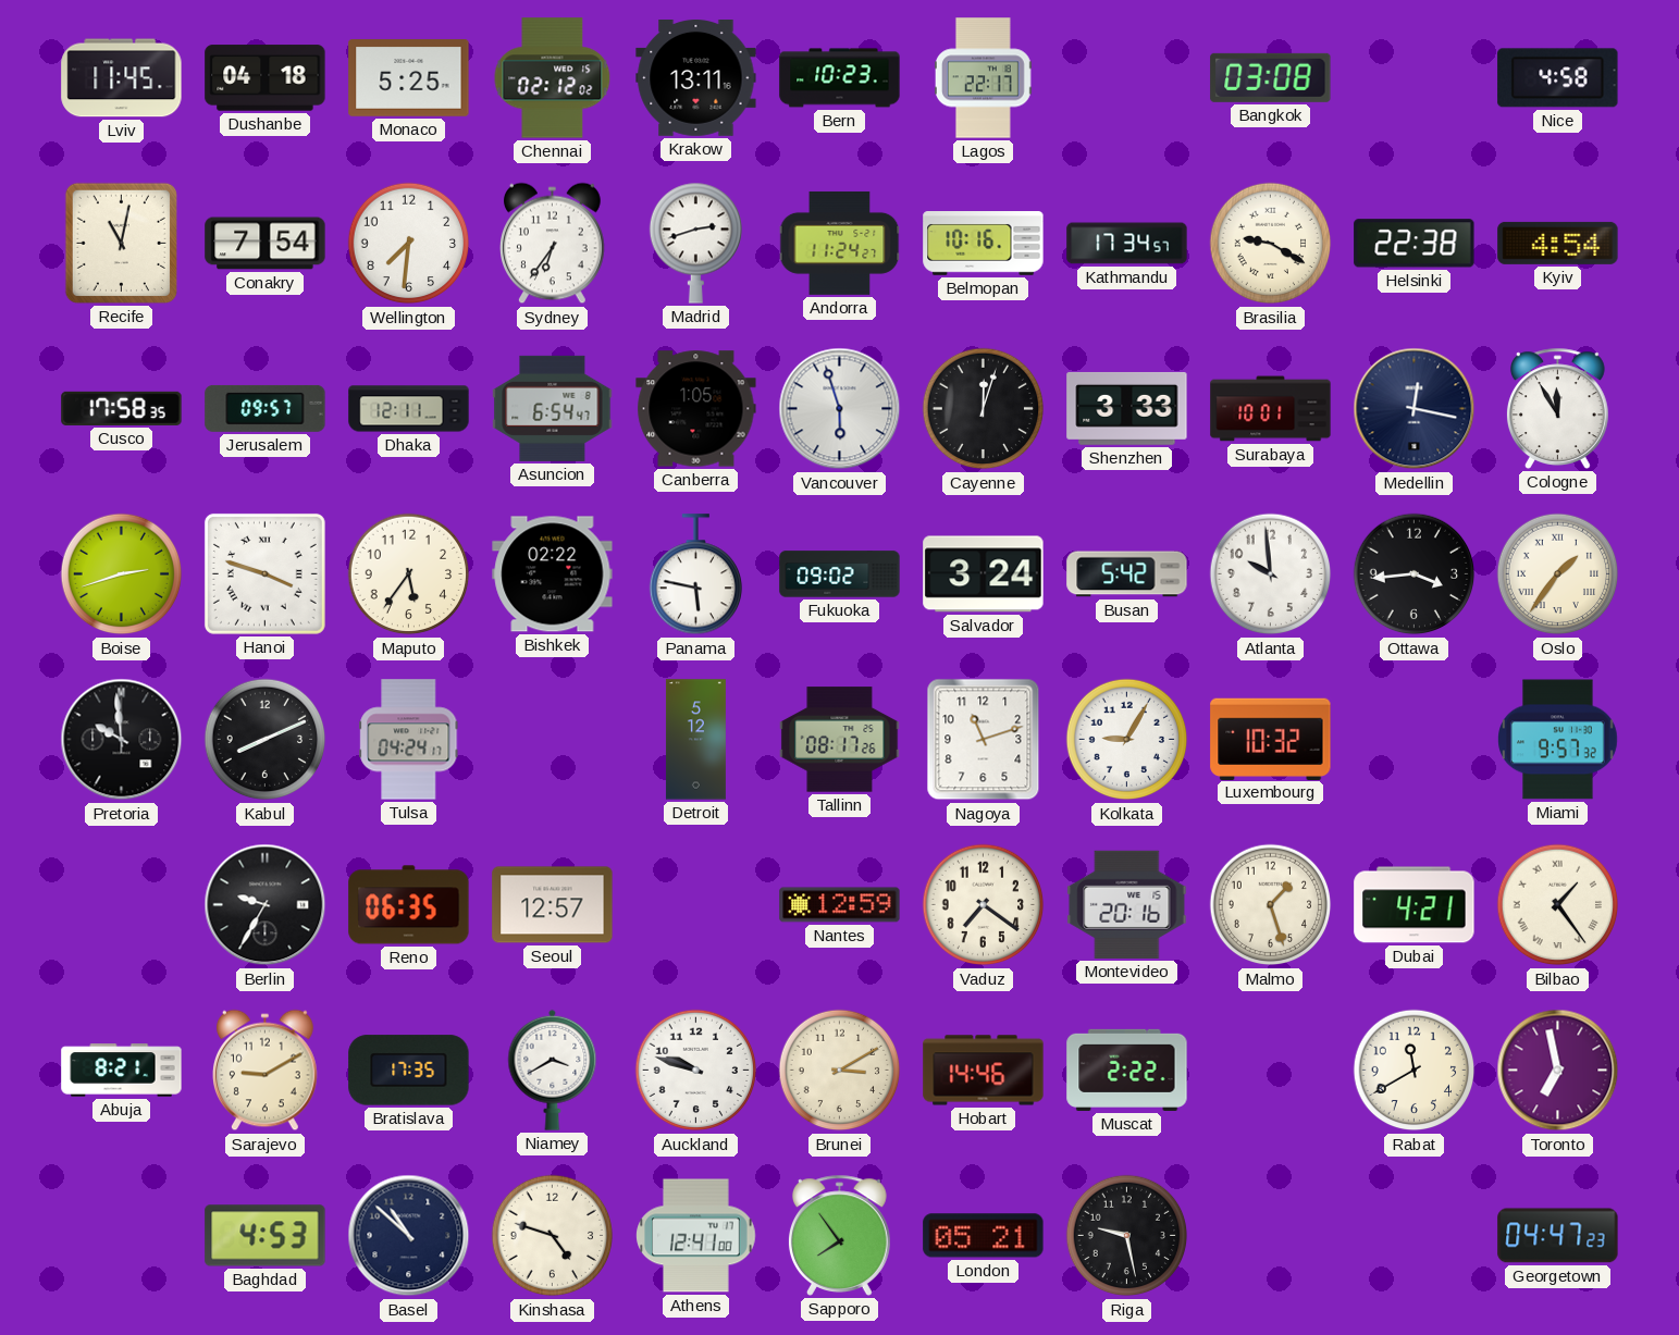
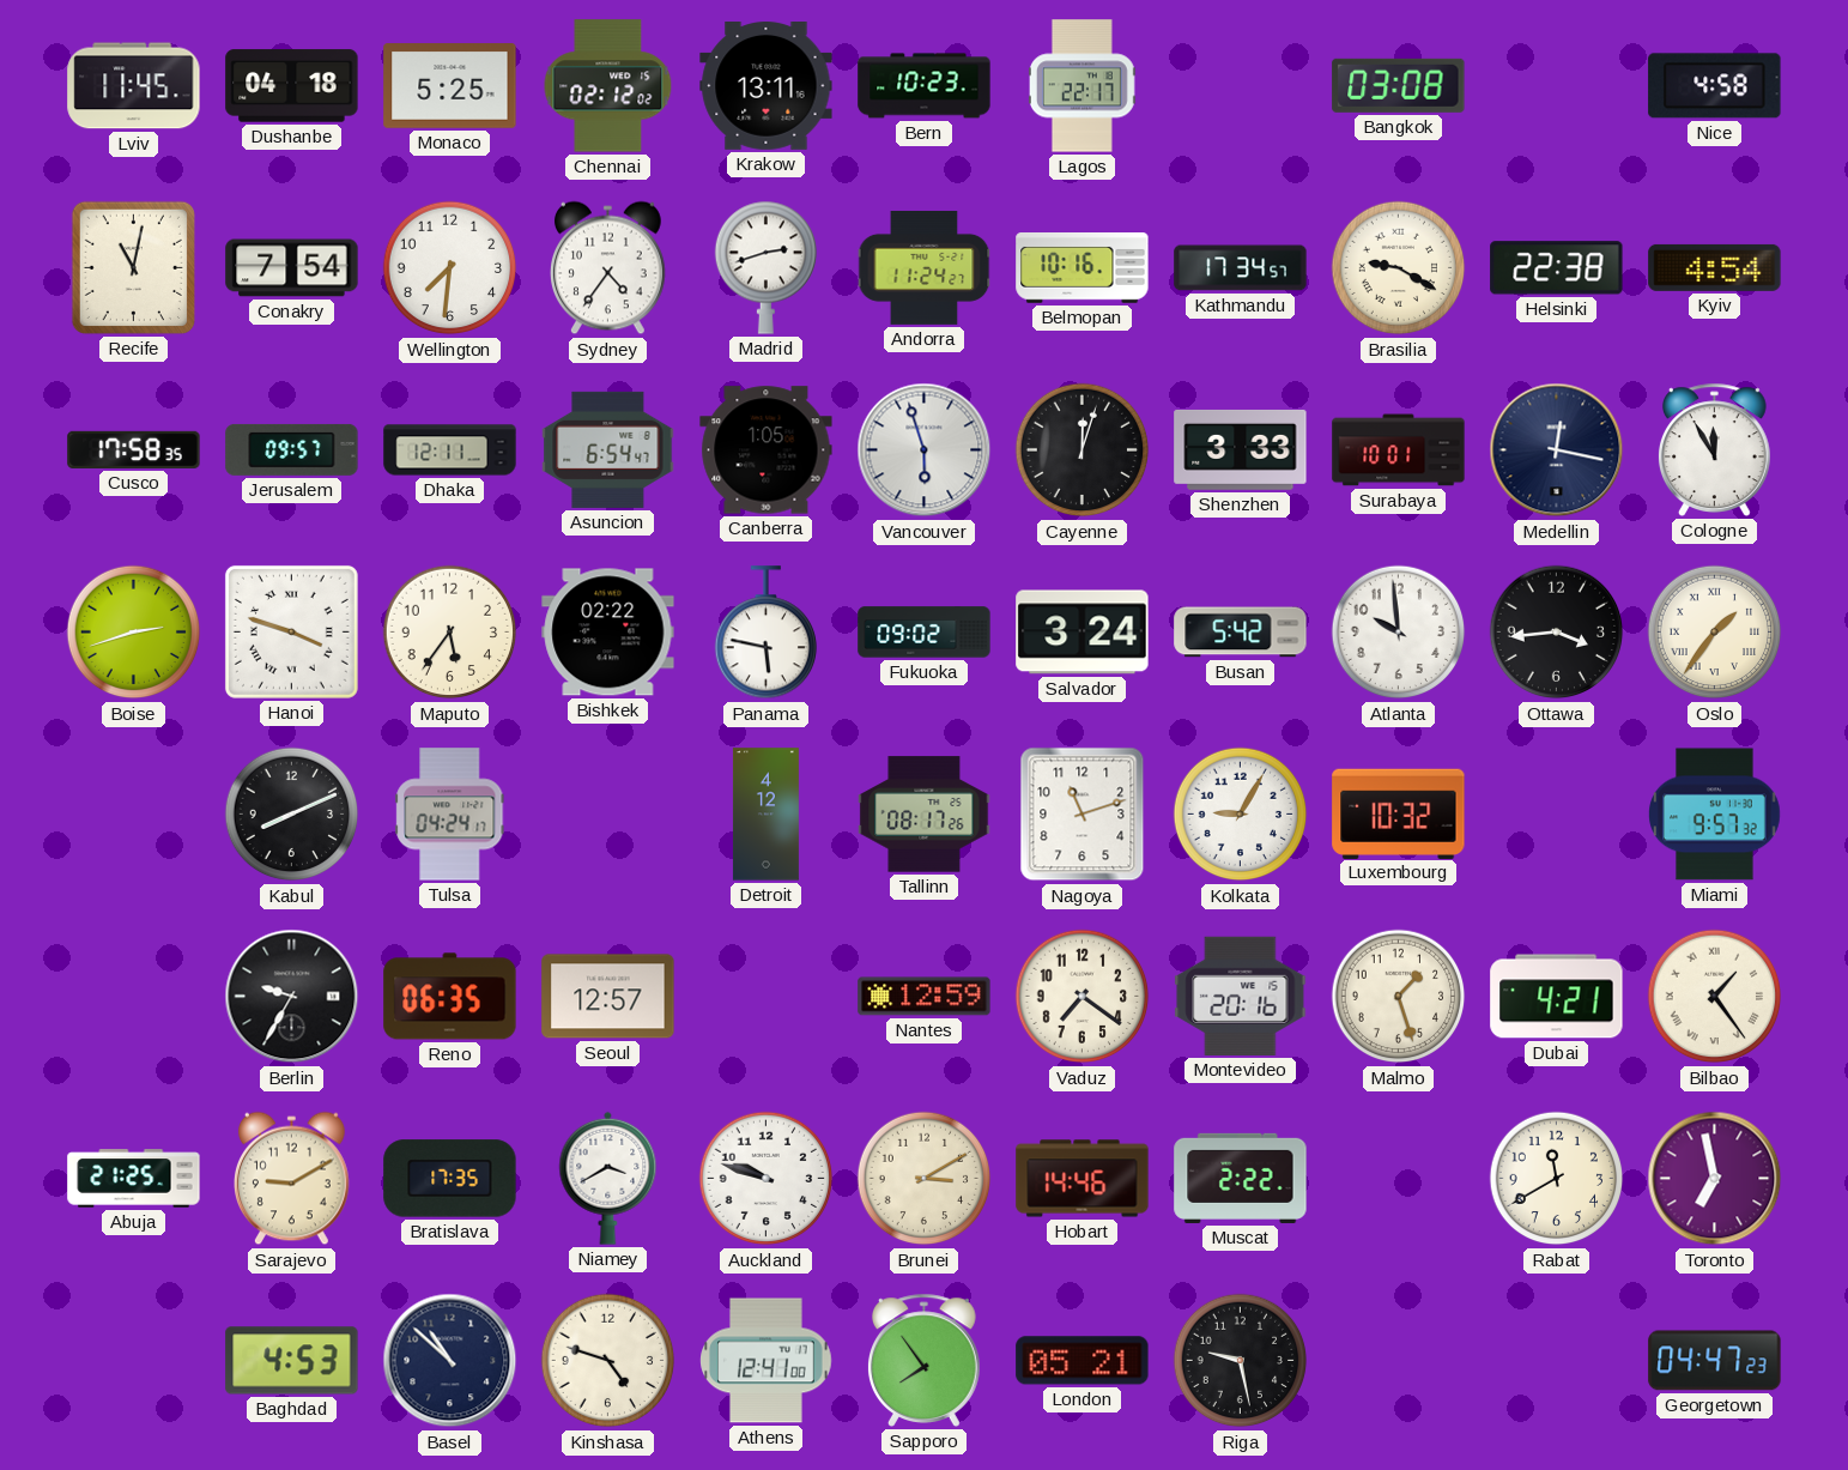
Sydney: 6:36 -> 4:36
Pretoria: 9:59 -> none
Detroit: 5:12 -> 4:12
Abuja: 8:21 -> 21:25
